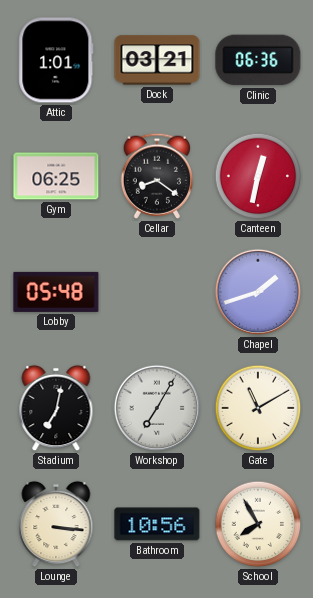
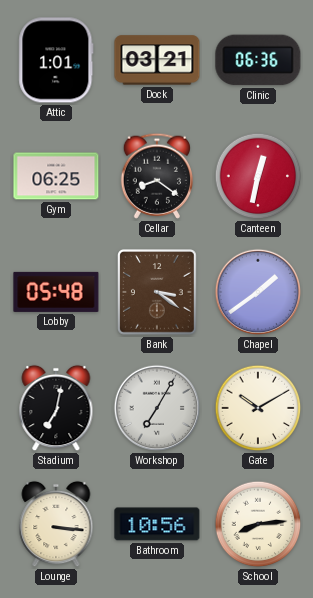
Bank: none -> 3:21
Chapel: 1:42 -> 1:39
Gate: 11:10 -> 10:10
School: 7:55 -> 8:14
